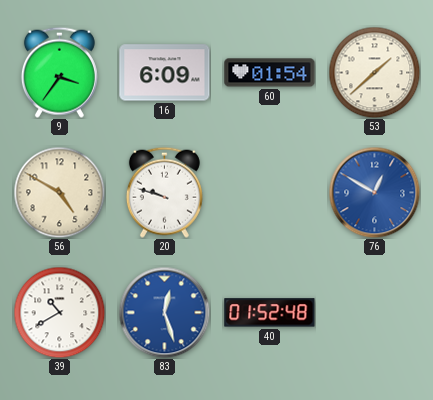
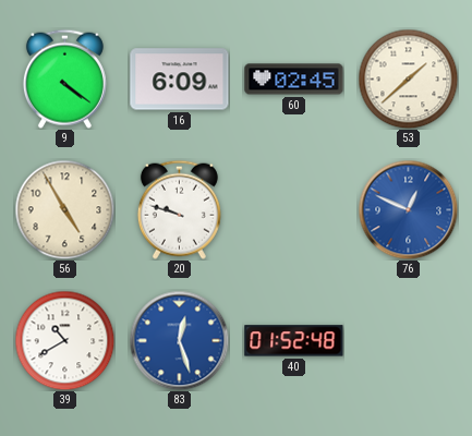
9: 3:36 -> 4:21
60: 01:54 -> 02:45
56: 4:50 -> 4:55
76: 12:50 -> 12:49
